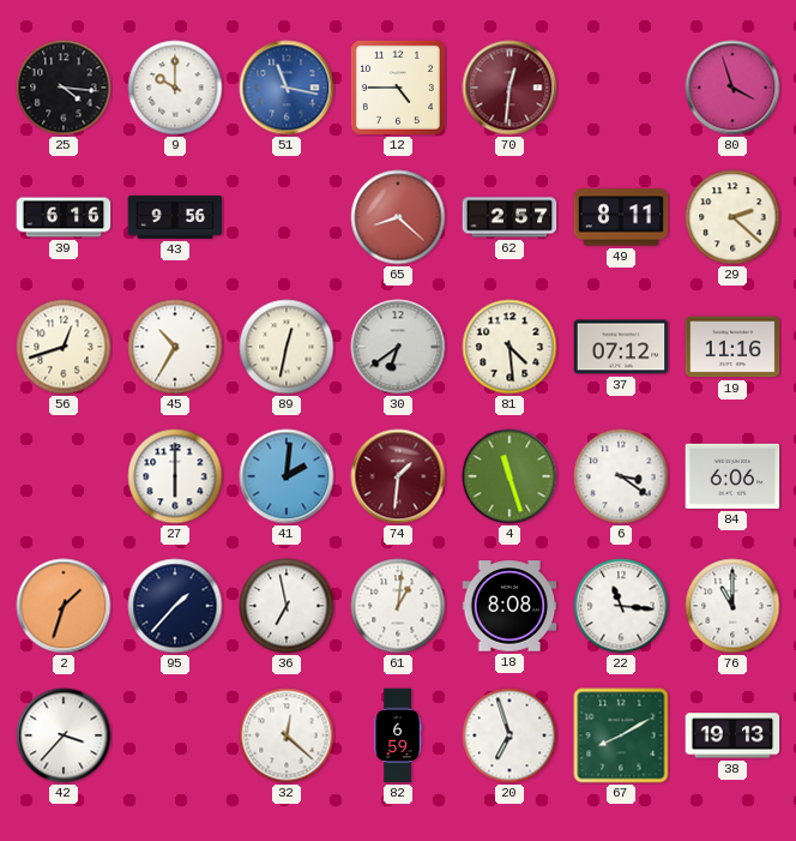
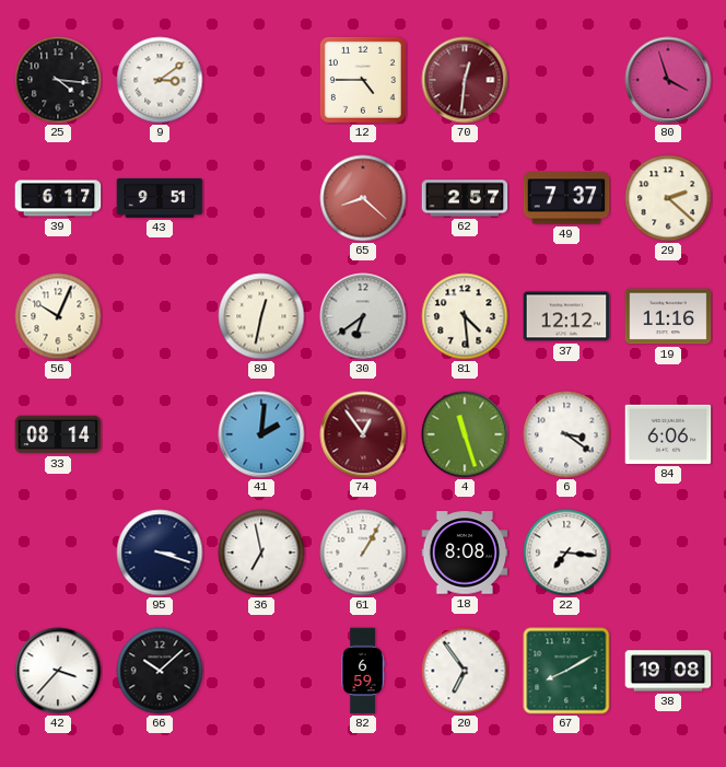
9: 10:00 -> 3:09
51: 11:17 -> none
39: 6:16 -> 6:17
43: 9:56 -> 9:51
49: 8:11 -> 7:37
56: 12:42 -> 10:04
45: 10:35 -> none
37: 07:12 -> 12:12
33: none -> 08:14
27: 6:00 -> none
74: 1:31 -> 12:54
2: 1:33 -> none
95: 1:37 -> 3:18
61: 1:01 -> 1:05
22: 11:16 -> 7:16
76: 11:00 -> none
66: none -> 10:08
32: 12:22 -> none
20: 6:57 -> 6:54
38: 19:13 -> 19:08
